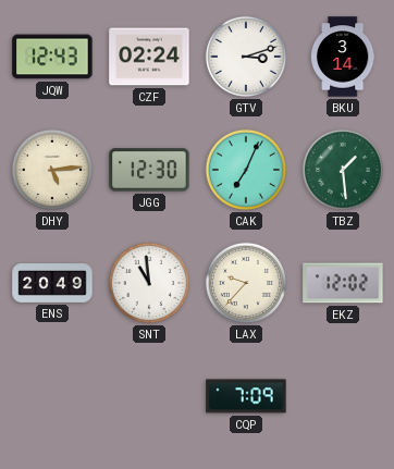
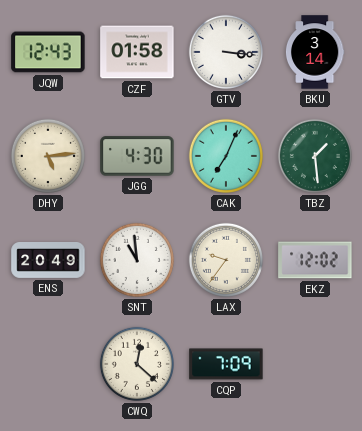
CZF: 02:24 -> 01:58
GTV: 3:12 -> 3:16
JGG: 12:30 -> 4:30
LAX: 9:37 -> 9:36
CWQ: none -> 12:22
